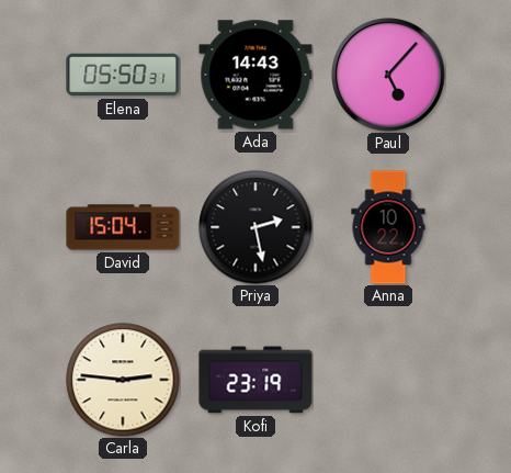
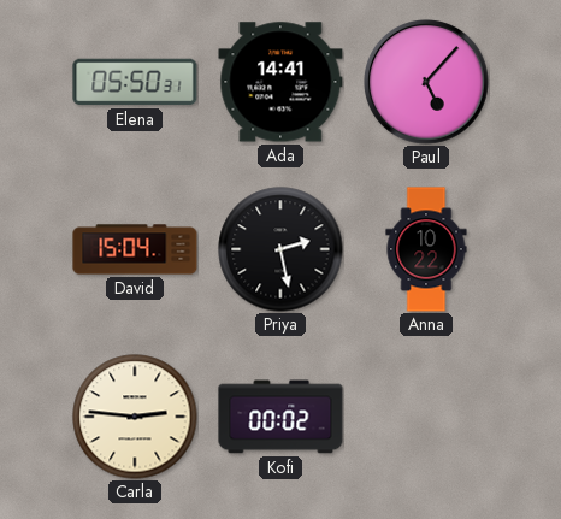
Ada: 14:43 -> 14:41
Kofi: 23:19 -> 00:02
